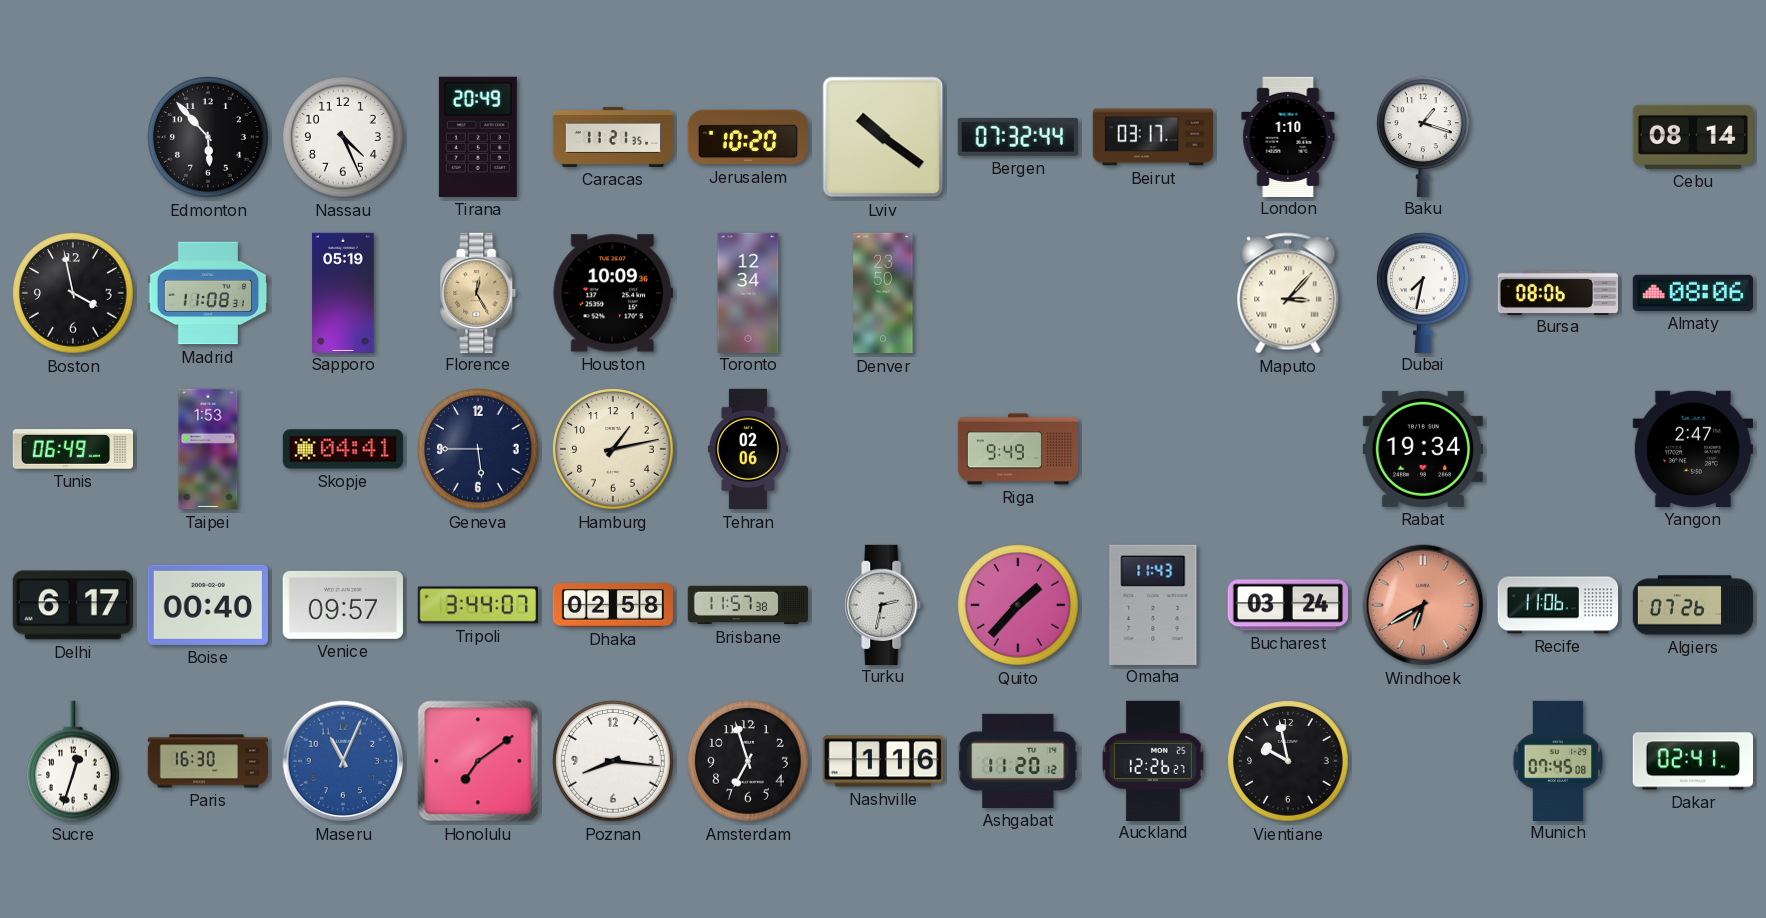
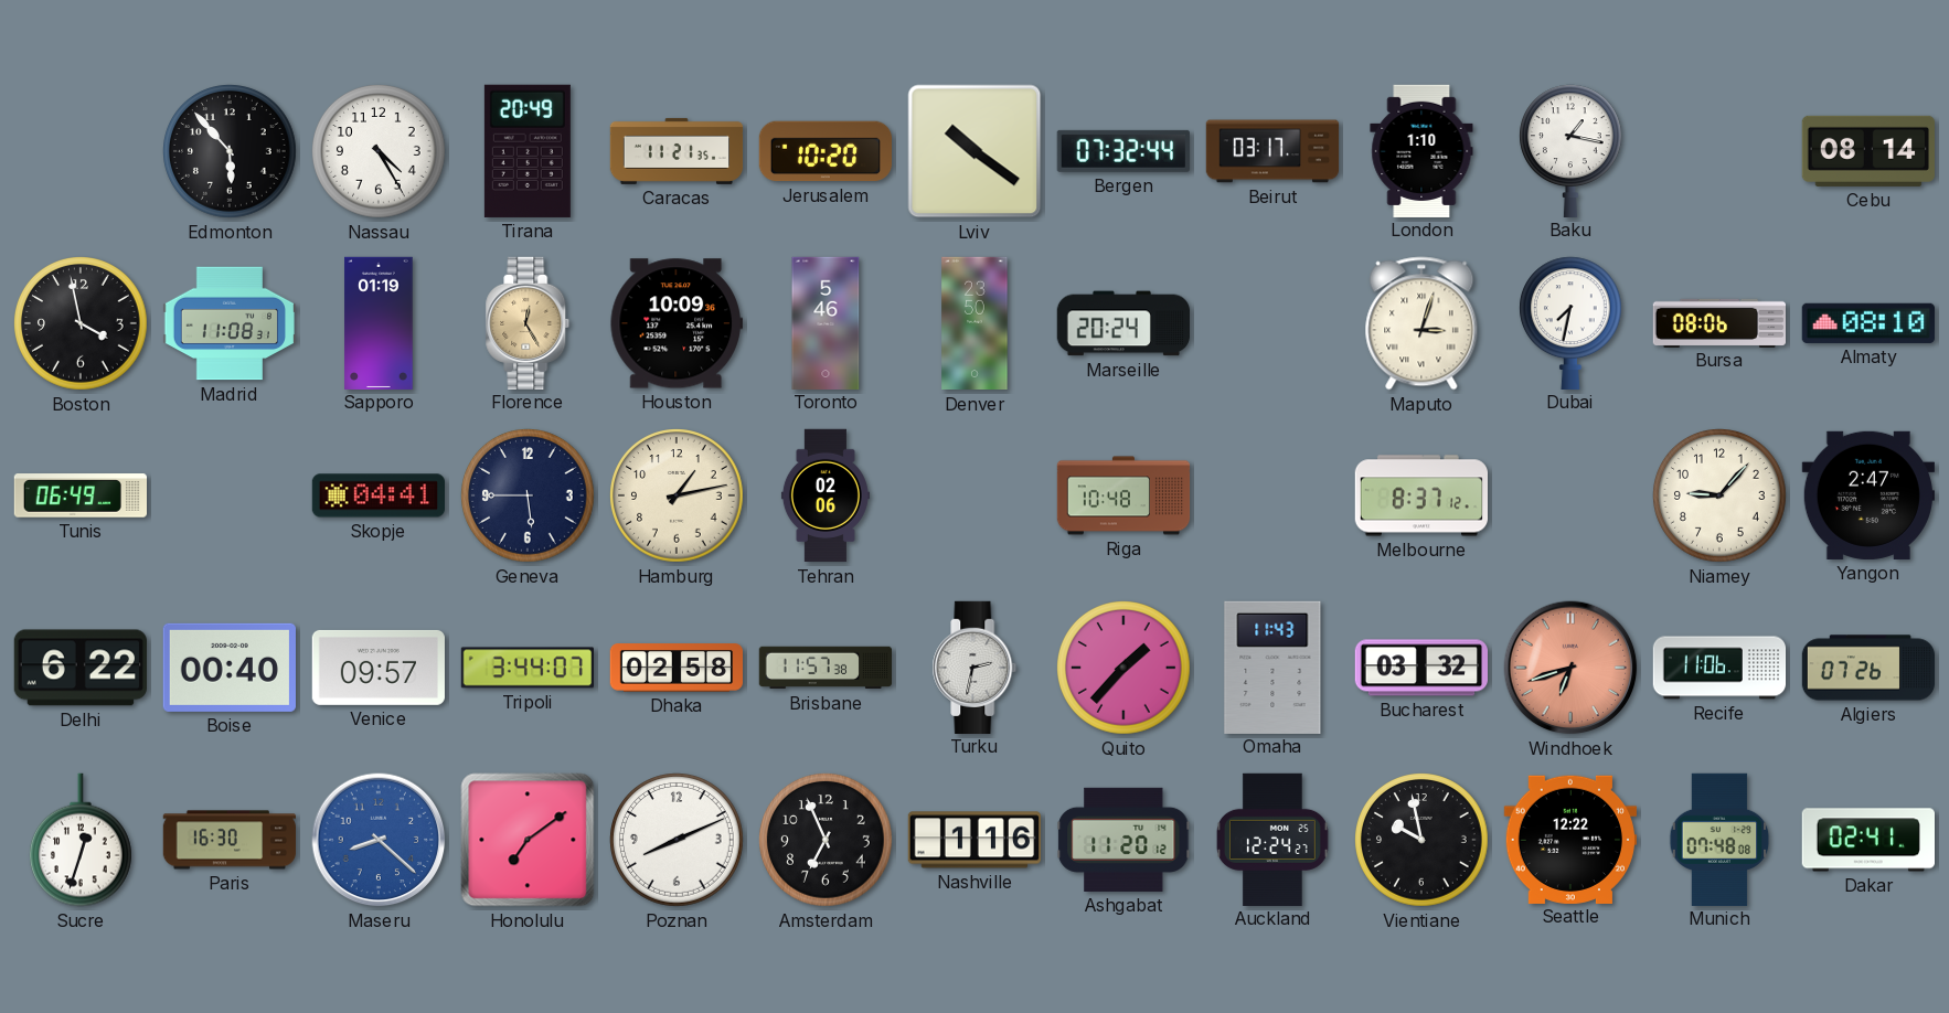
Nassau: 4:26 -> 4:25
Baku: 1:18 -> 1:17
Sapporo: 05:19 -> 01:19
Toronto: 12:34 -> 5:46
Marseille: none -> 20:24
Maputo: 3:07 -> 3:03
Almaty: 08:06 -> 08:10
Taipei: 1:53 -> none
Riga: 9:49 -> 10:48
Melbourne: none -> 8:37
Rabat: 19:34 -> none
Niamey: none -> 9:07
Delhi: 6:17 -> 6:22
Bucharest: 03:24 -> 03:32
Windhoek: 6:40 -> 6:42
Maseru: 11:04 -> 8:22
Poznan: 8:16 -> 8:11
Amsterdam: 6:57 -> 6:56
Auckland: 12:26 -> 12:24
Seattle: none -> 12:22
Munich: 07:45 -> 07:48
